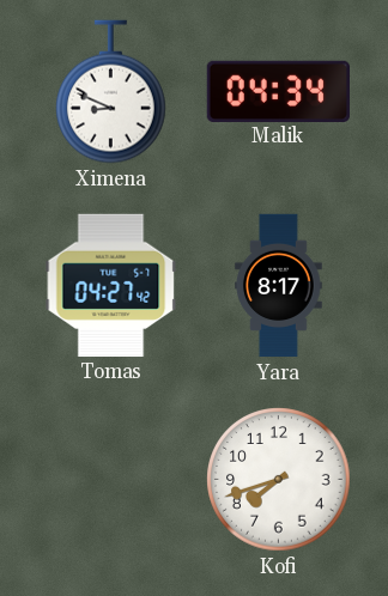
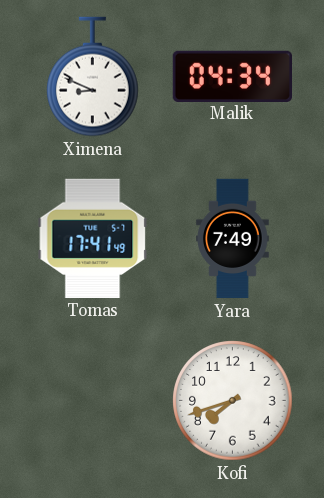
Tomas: 04:27 -> 17:41
Yara: 8:17 -> 7:49
